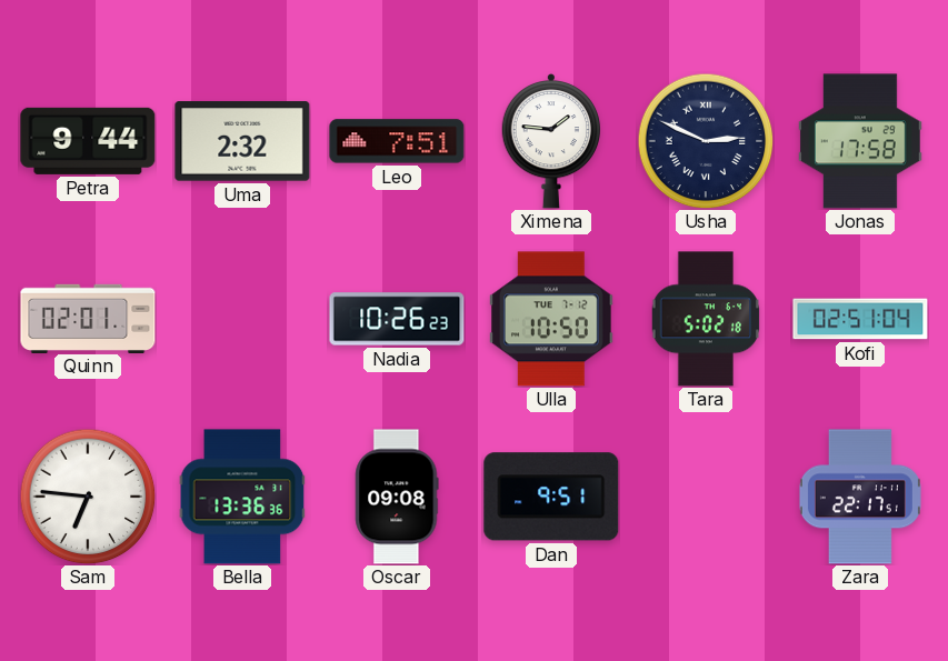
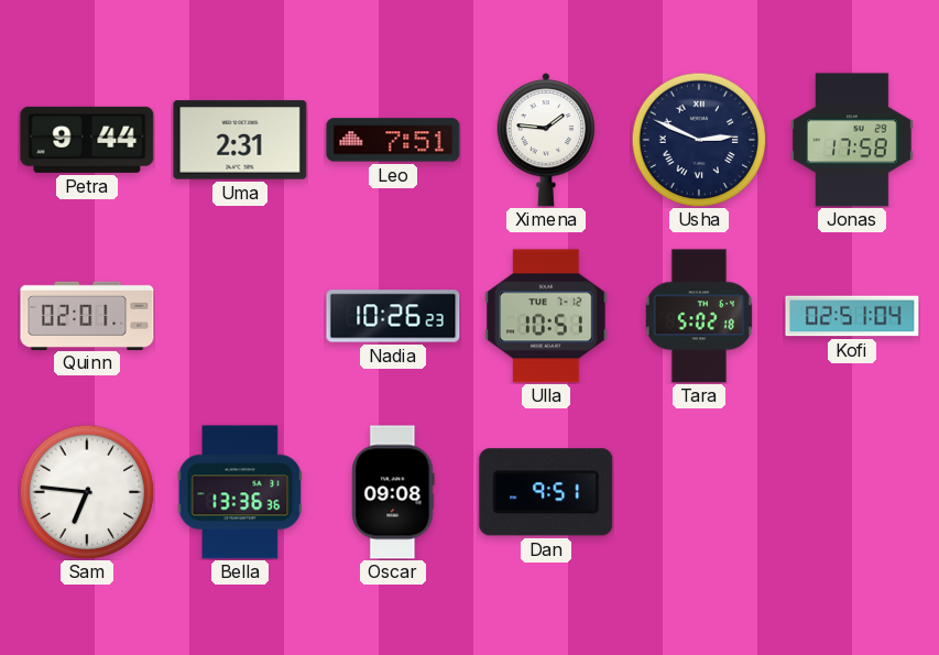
Uma: 2:32 -> 2:31
Ulla: 10:50 -> 10:51
Zara: 22:17 -> none
